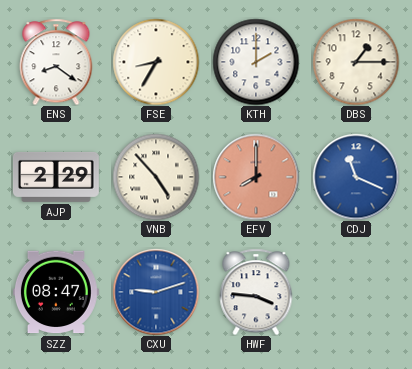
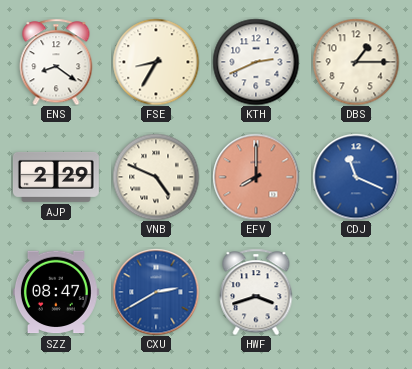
KTH: 2:00 -> 2:41
VNB: 4:53 -> 4:49
CXU: 9:12 -> 2:40
HWF: 3:46 -> 3:42
